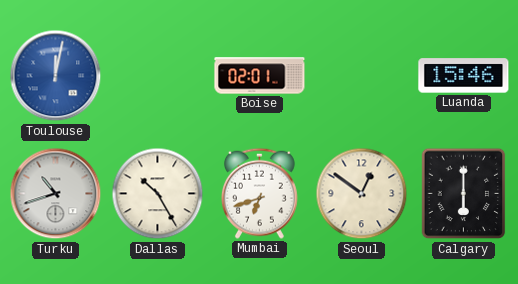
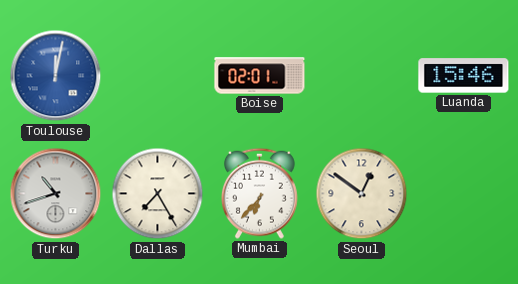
Dallas: 10:25 -> 7:25
Mumbai: 6:42 -> 6:37
Calgary: 6:00 -> none
